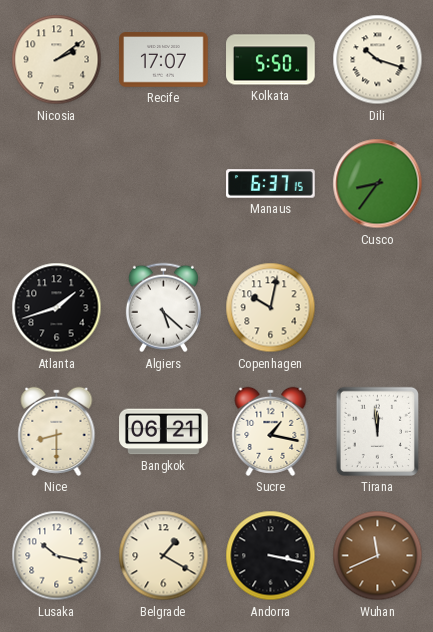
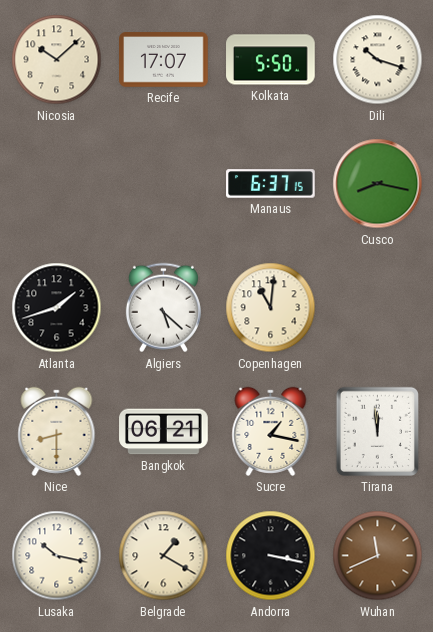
Nicosia: 2:09 -> 10:08
Cusco: 8:36 -> 8:17
Copenhagen: 10:02 -> 11:01
